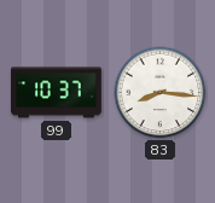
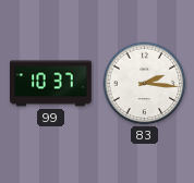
83: 8:16 -> 2:16
